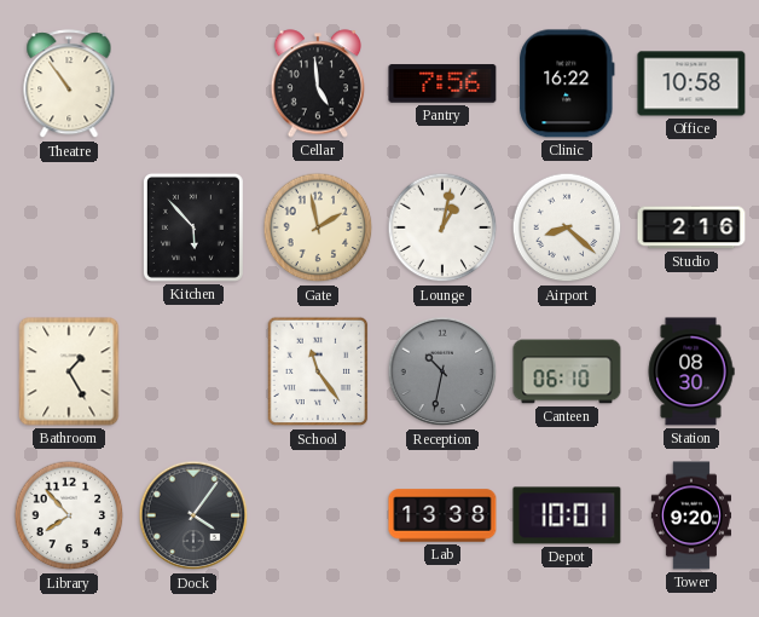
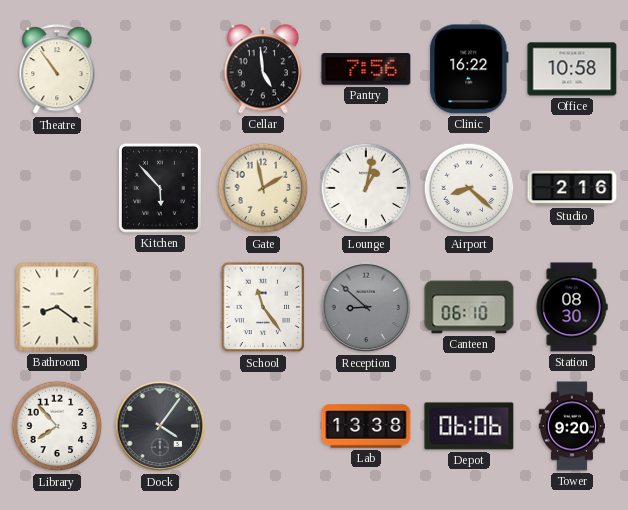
Bathroom: 1:25 -> 8:21
Reception: 10:32 -> 8:52
Depot: 10:01 -> 06:06
